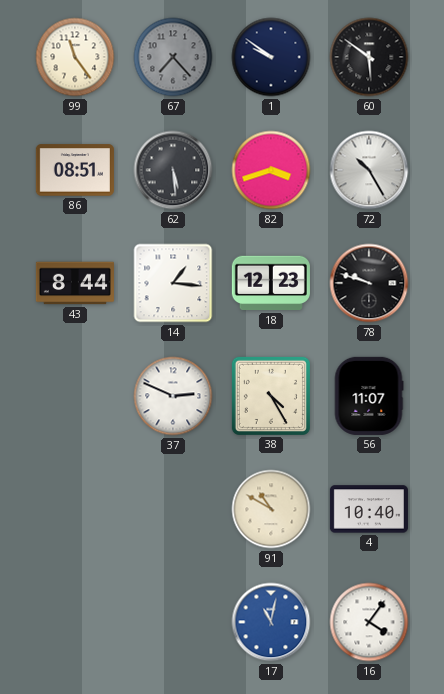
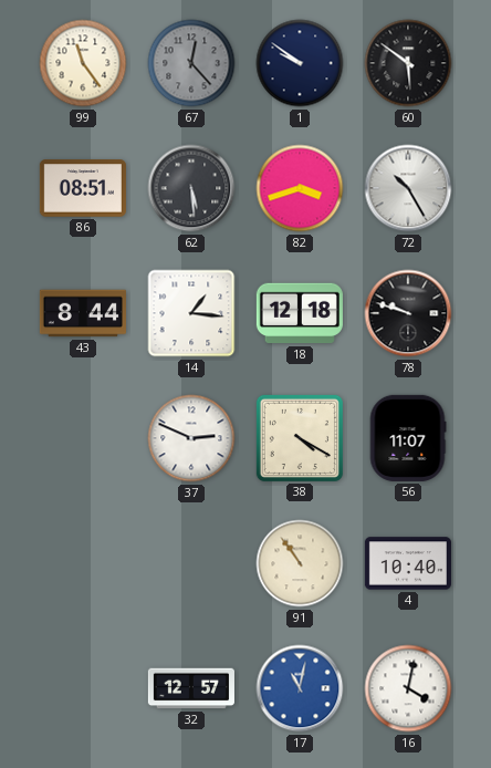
67: 7:23 -> 12:23
18: 12:23 -> 12:18
38: 4:25 -> 4:20
91: 10:50 -> 10:54
32: none -> 12:57
16: 4:06 -> 4:02
